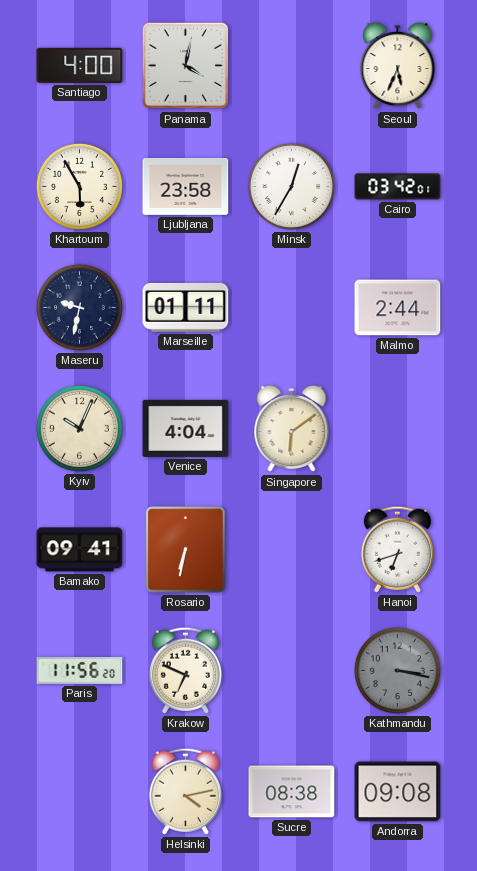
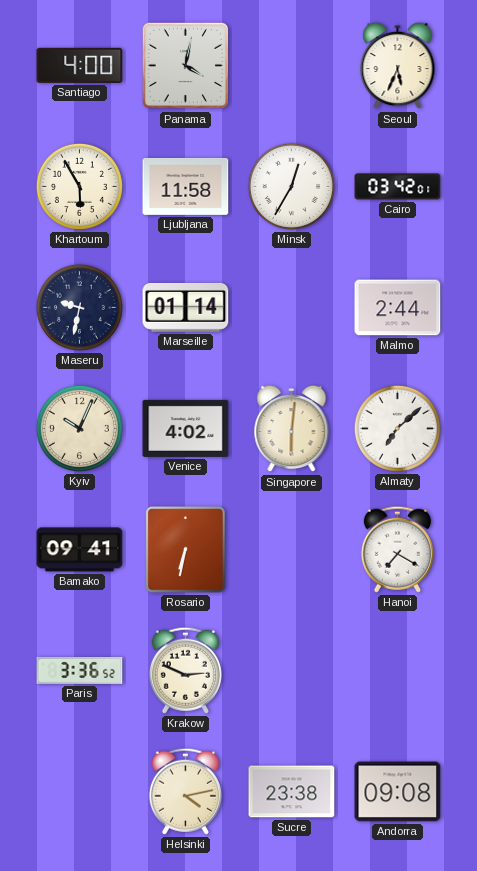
Ljubljana: 23:58 -> 11:58
Marseille: 01:11 -> 01:14
Venice: 4:04 -> 4:02
Singapore: 6:09 -> 6:01
Almaty: none -> 7:08
Hanoi: 6:42 -> 7:20
Paris: 11:56 -> 3:36
Krakow: 6:49 -> 2:49
Kathmandu: 3:17 -> none
Sucre: 08:38 -> 23:38
